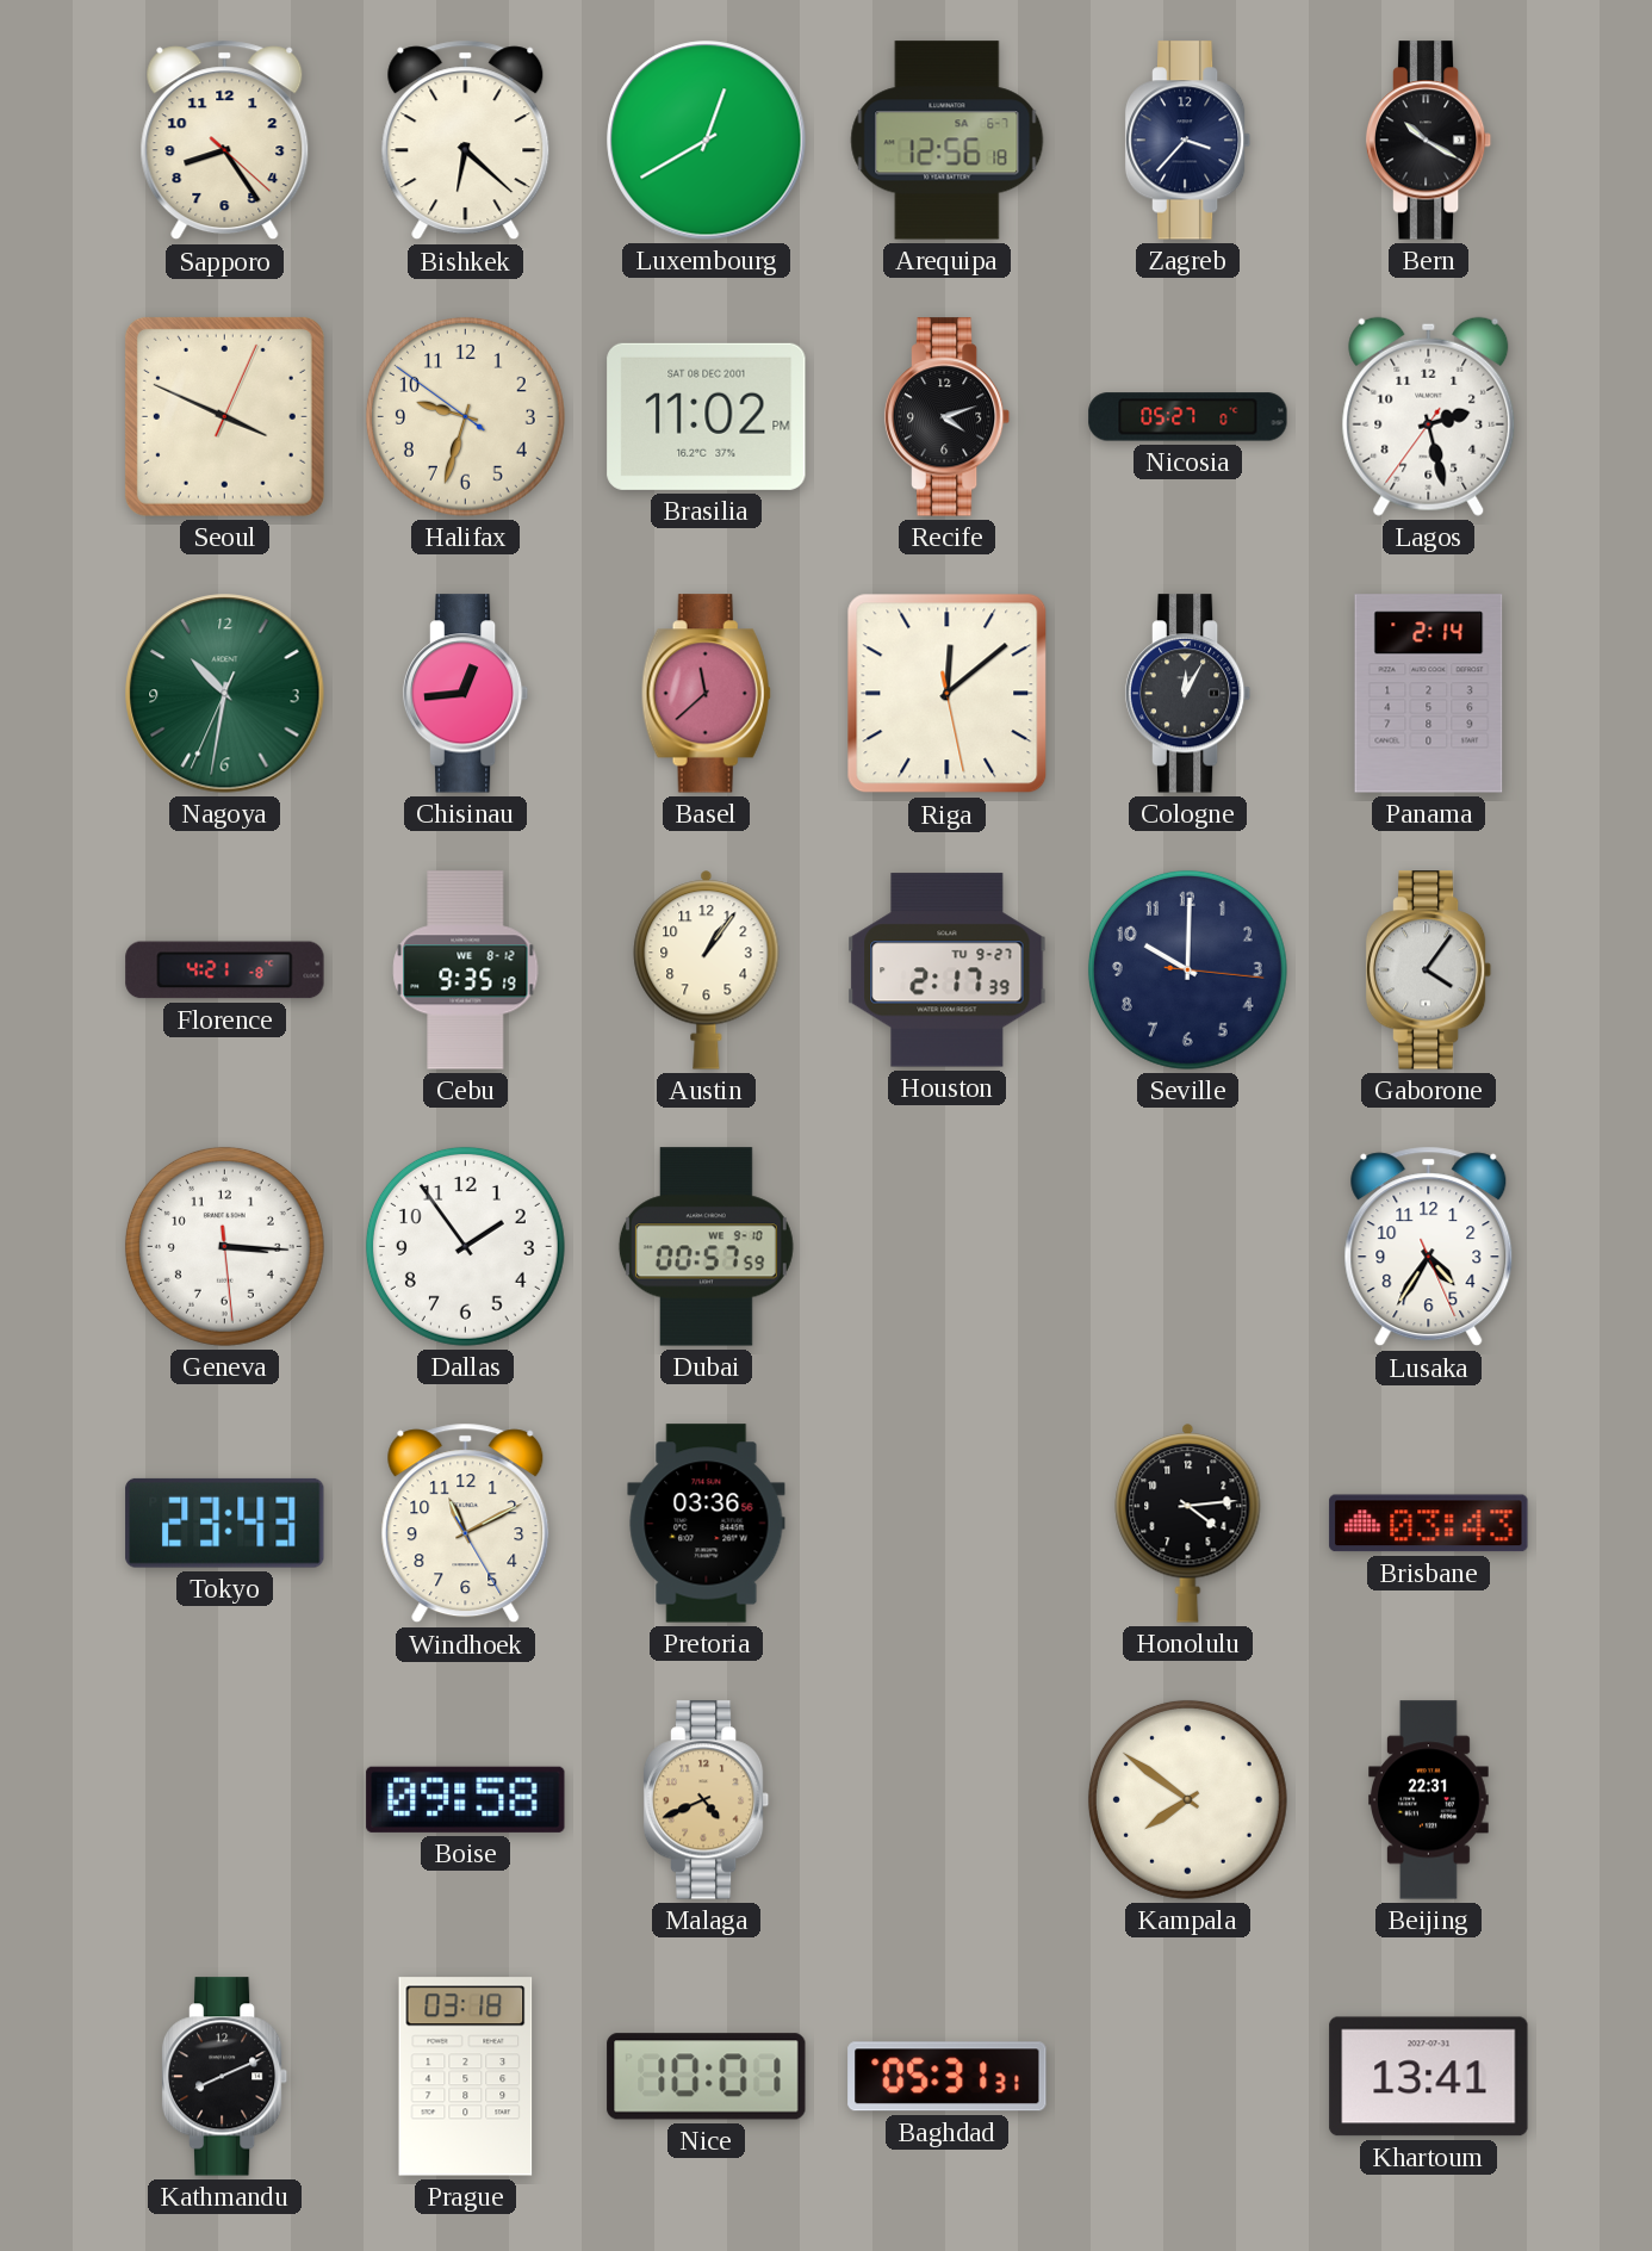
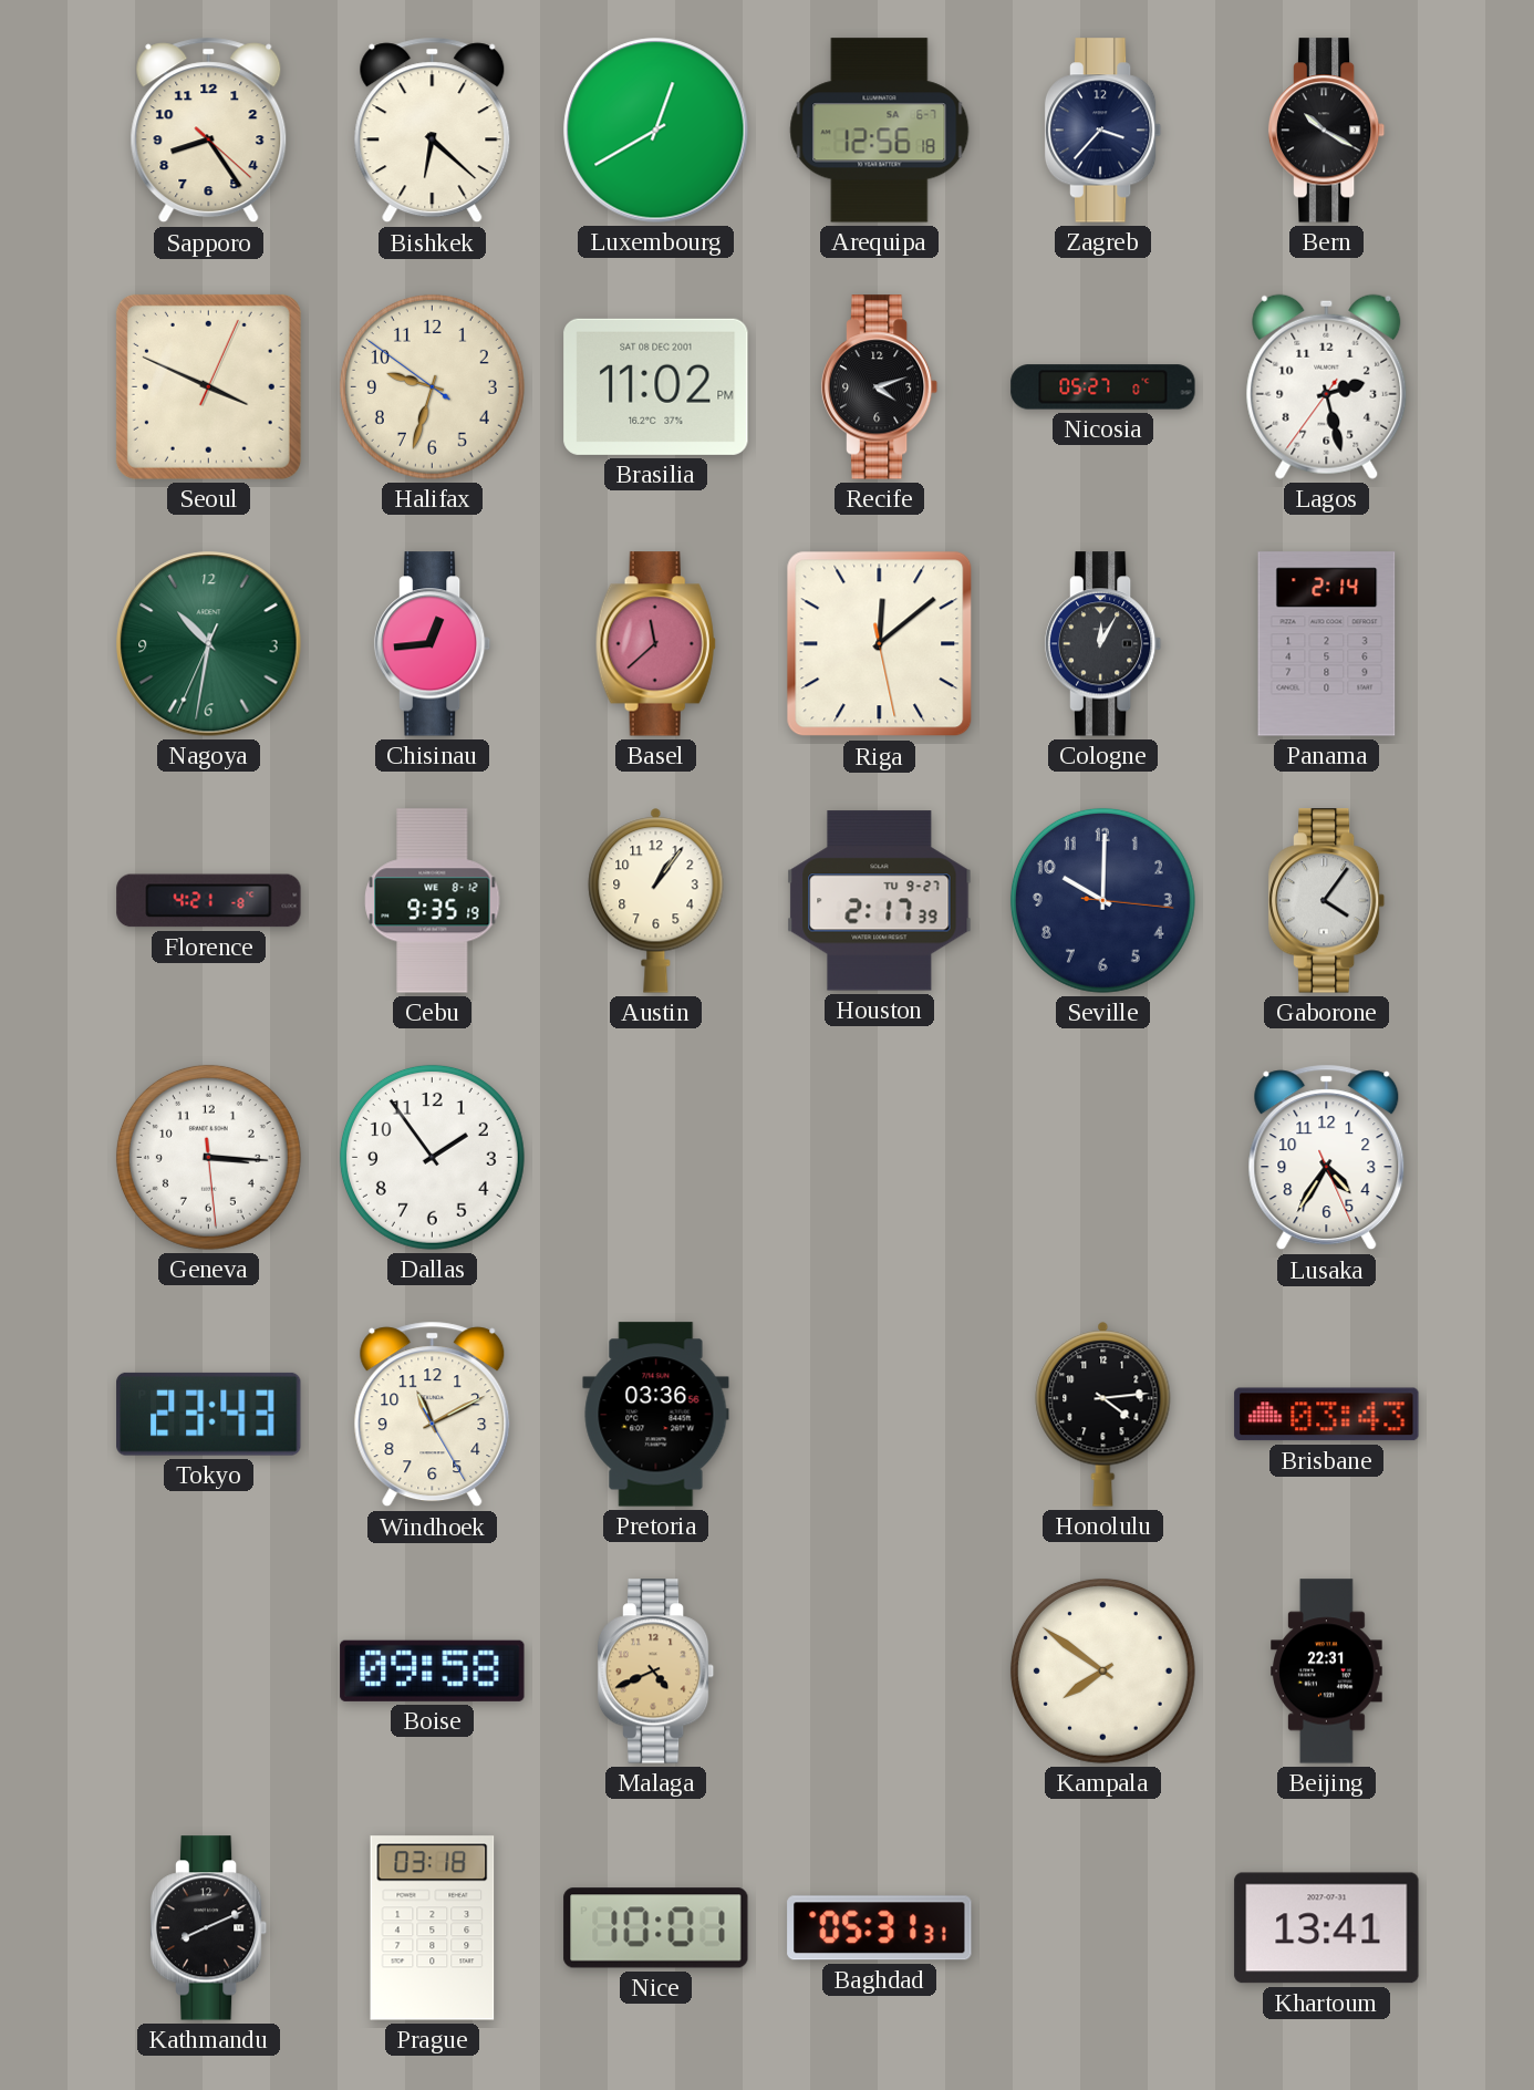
Dubai: 00:57 -> none
